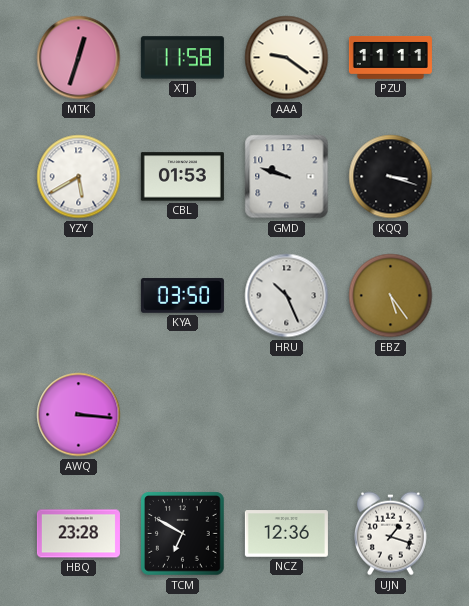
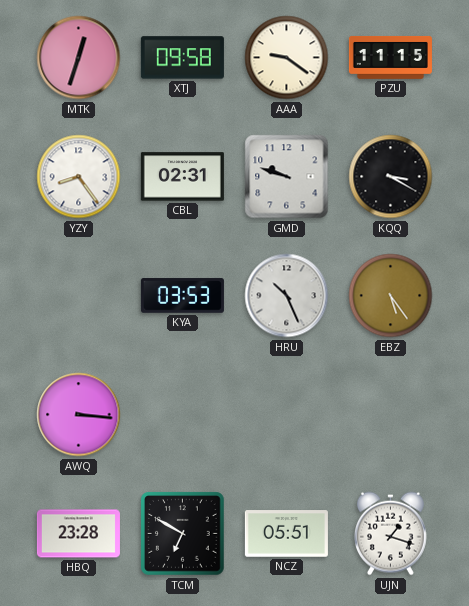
XTJ: 11:58 -> 09:58
PZU: 11:11 -> 11:15
YZY: 5:40 -> 8:24
CBL: 01:53 -> 02:31
KQQ: 3:18 -> 3:20
KYA: 03:50 -> 03:53
NCZ: 12:36 -> 05:51
